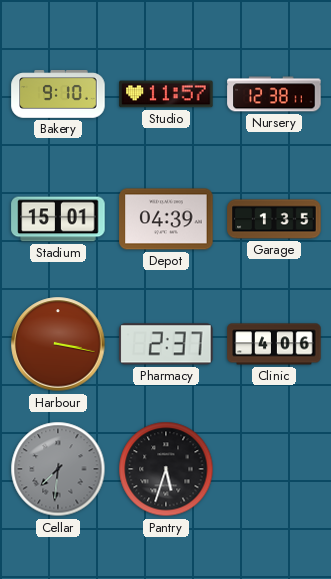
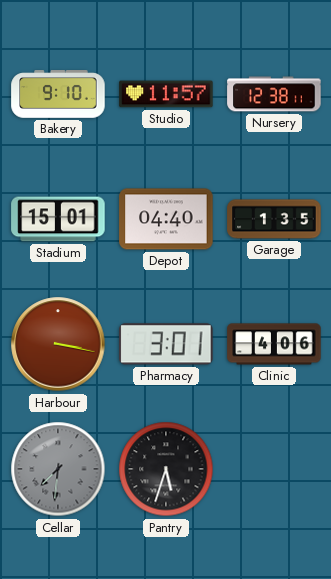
Depot: 04:39 -> 04:40
Pharmacy: 2:37 -> 3:01
